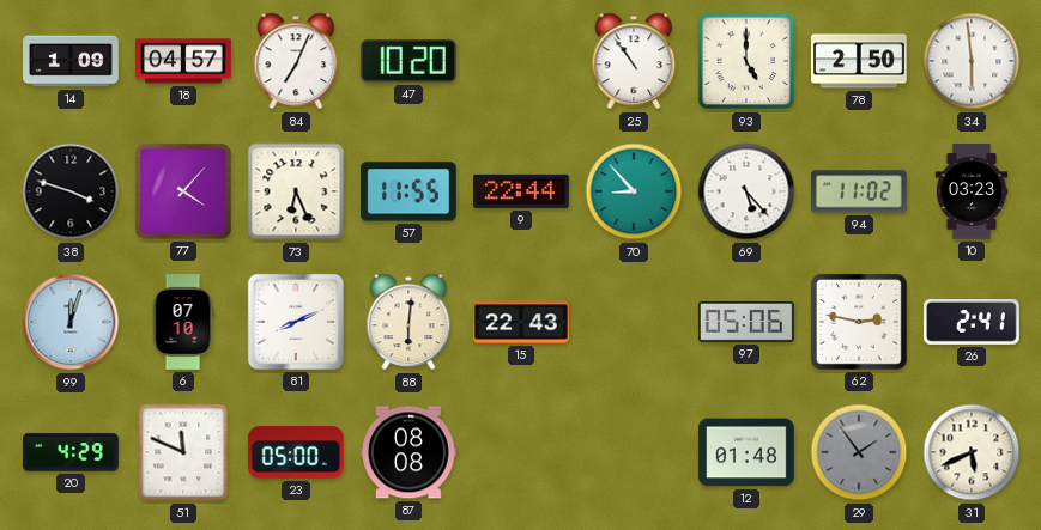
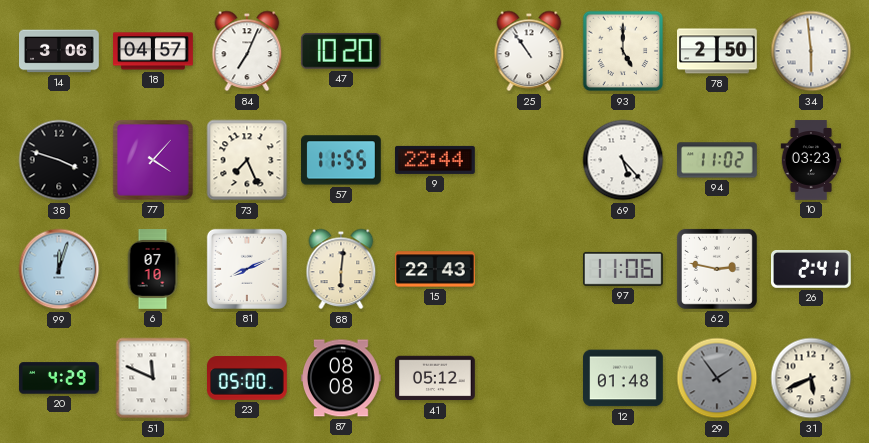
14: 1:09 -> 3:06
73: 6:26 -> 7:26
70: 8:53 -> none
97: 05:06 -> 11:06
41: none -> 05:12
